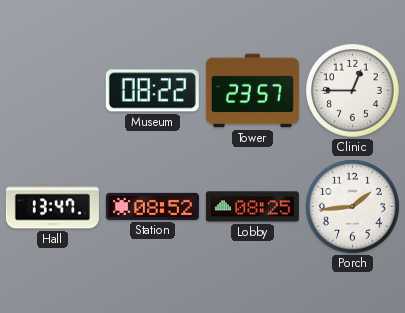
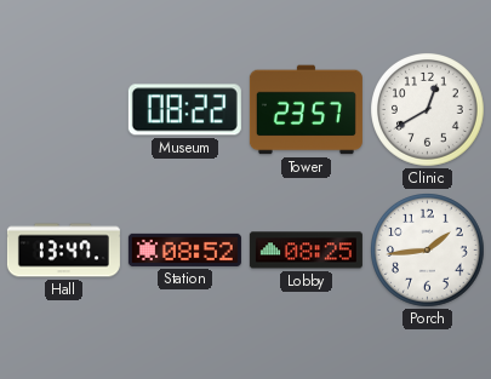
Clinic: 12:45 -> 12:40
